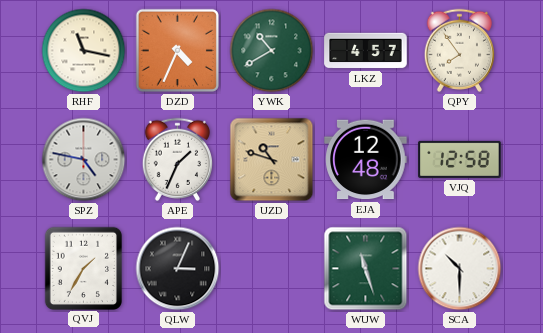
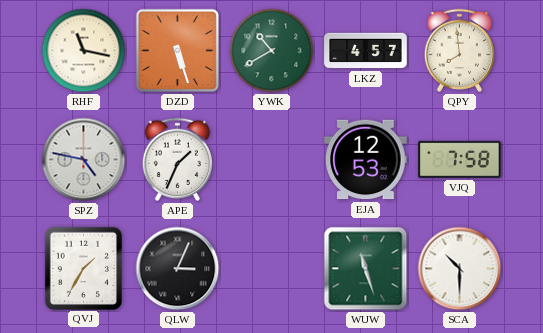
DZD: 4:34 -> 5:27
QPY: 7:54 -> 7:59
UZD: 10:48 -> none
EJA: 12:48 -> 12:53
VJQ: 12:58 -> 7:58
